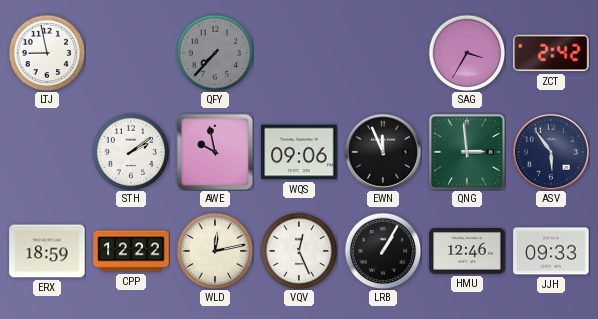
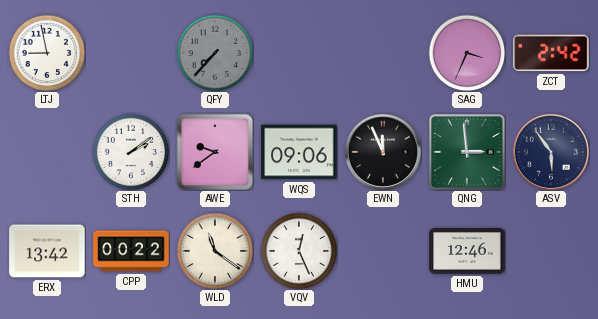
SAG: 3:35 -> 3:34
AWE: 9:58 -> 9:39
ERX: 18:59 -> 13:42
CPP: 12:22 -> 00:22
WLD: 12:13 -> 11:21
LRB: 1:05 -> none
JJH: 09:33 -> none
